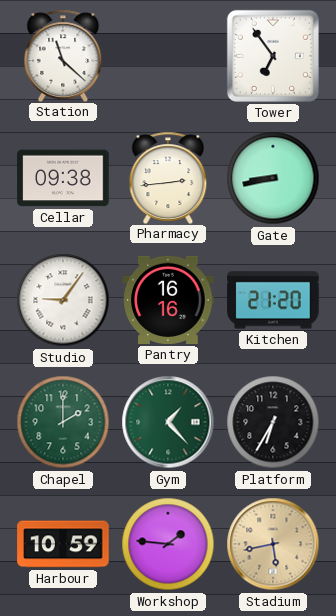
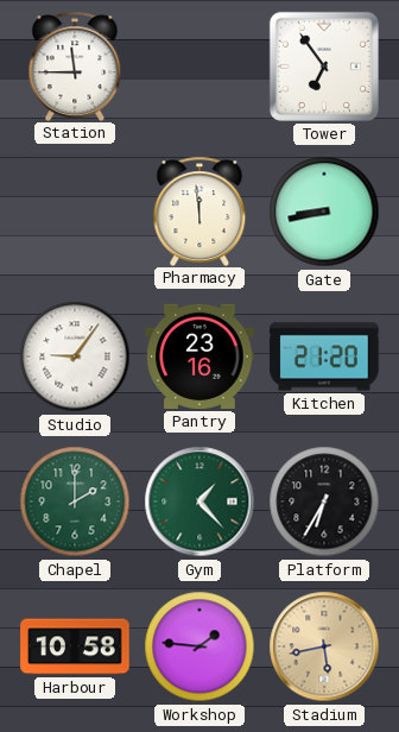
Station: 11:22 -> 11:45
Cellar: 09:38 -> none
Pharmacy: 2:44 -> 11:59
Pantry: 16:16 -> 23:16
Harbour: 10:59 -> 10:58
